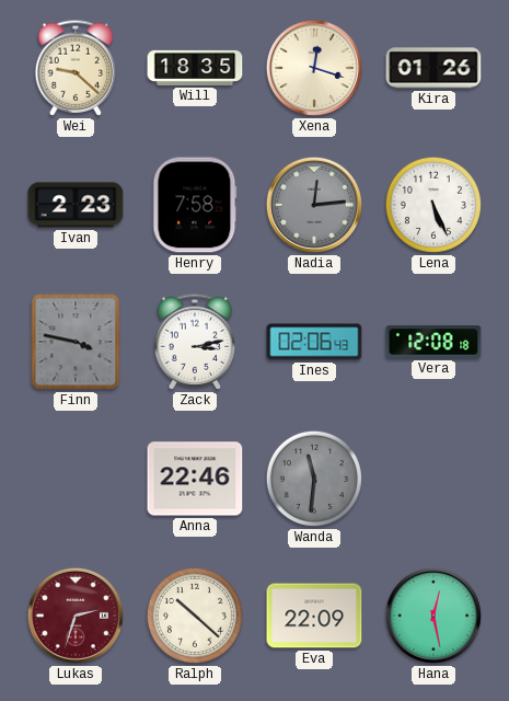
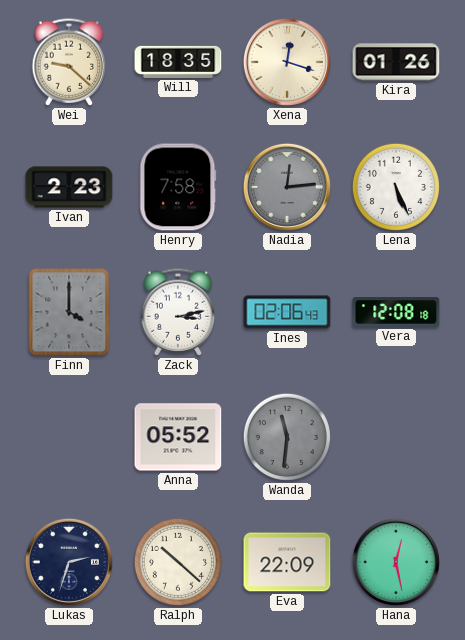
Finn: 3:47 -> 4:00
Anna: 22:46 -> 05:52
Lukas dial: burgundy -> navy
